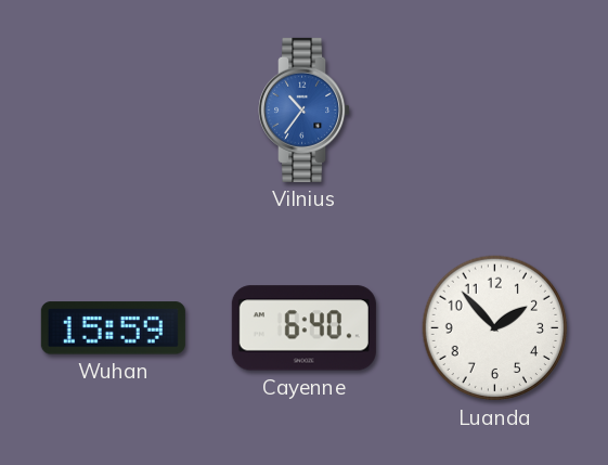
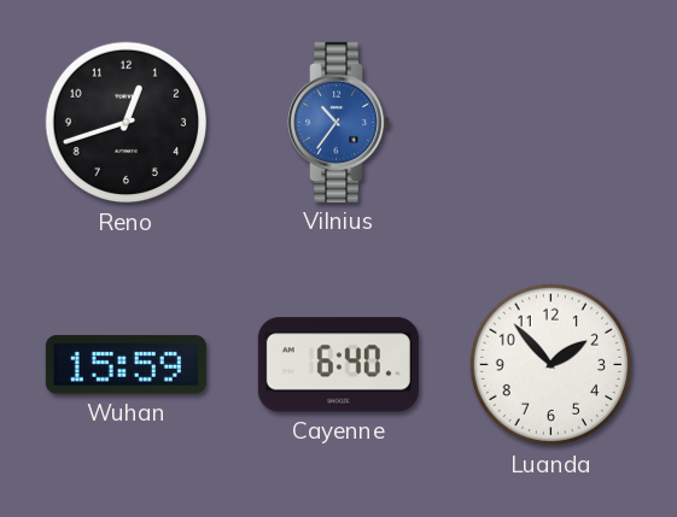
Reno: none -> 12:42
